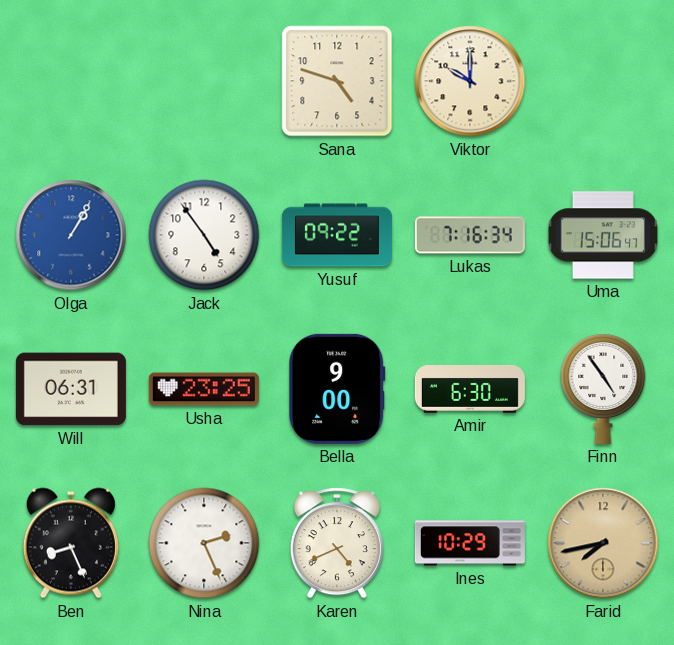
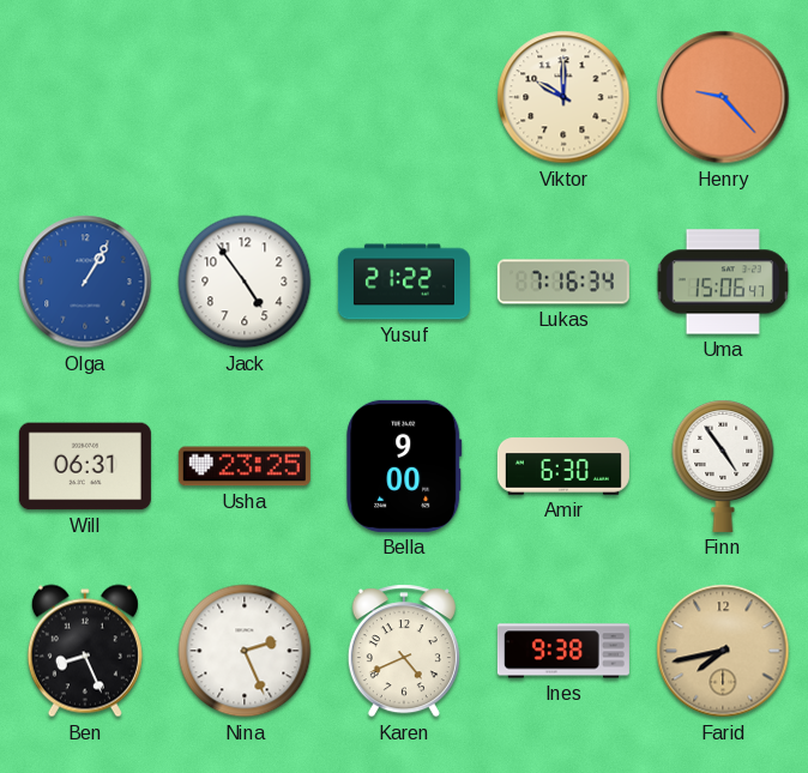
Sana: 4:48 -> none
Henry: none -> 9:23
Yusuf: 09:22 -> 21:22
Ines: 10:29 -> 9:38
